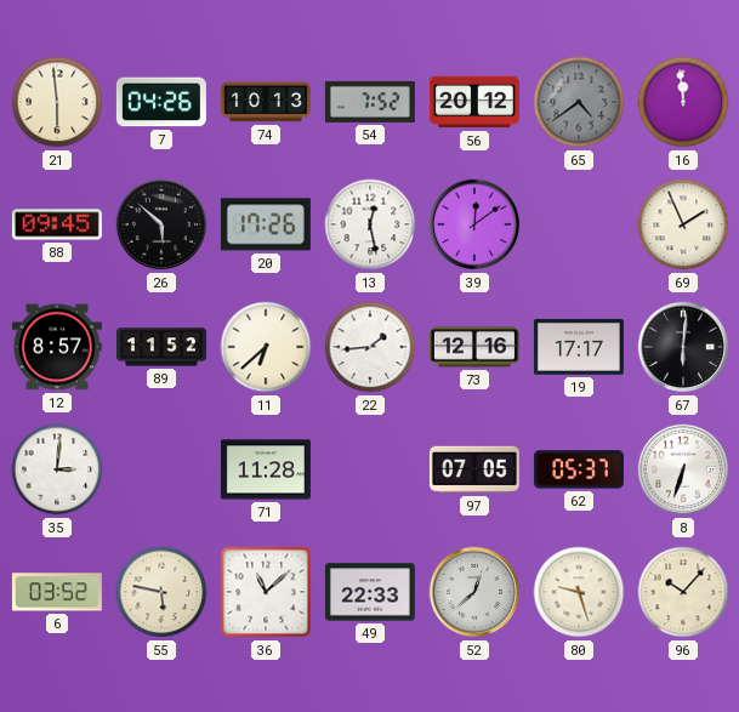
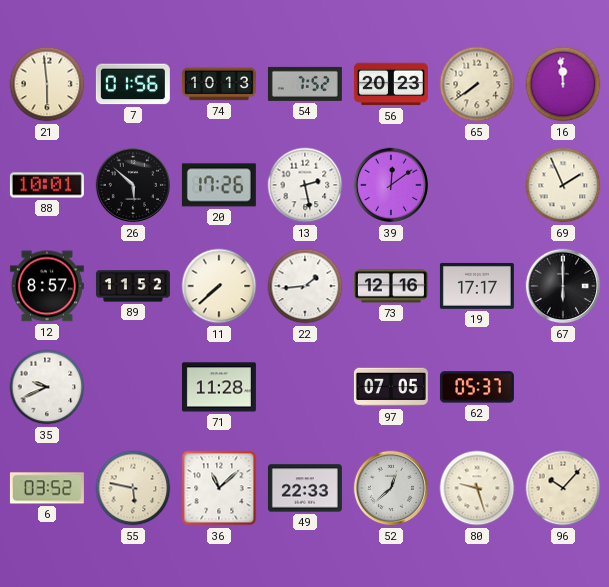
7: 04:26 -> 01:56
56: 20:12 -> 20:23
65: 4:39 -> 7:39
65 dial: grey -> cream
88: 09:45 -> 10:01
13: 12:28 -> 2:28
11: 6:38 -> 7:38
67: 6:01 -> 6:00
35: 3:01 -> 9:41
8: 6:33 -> none
